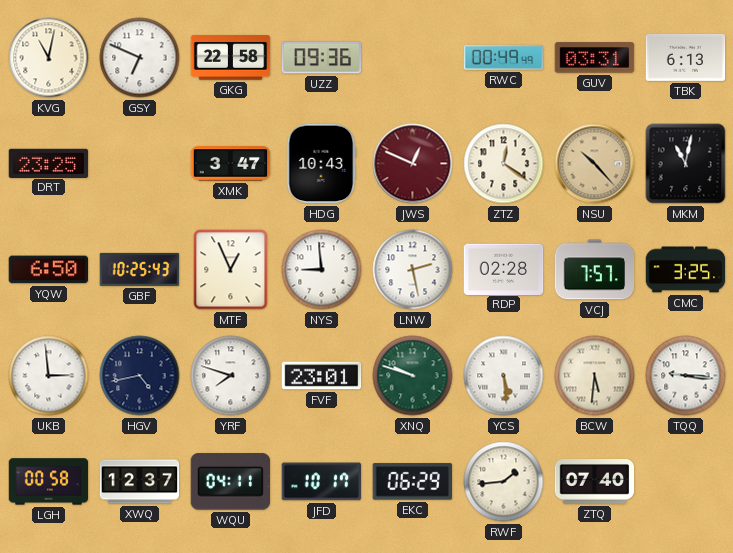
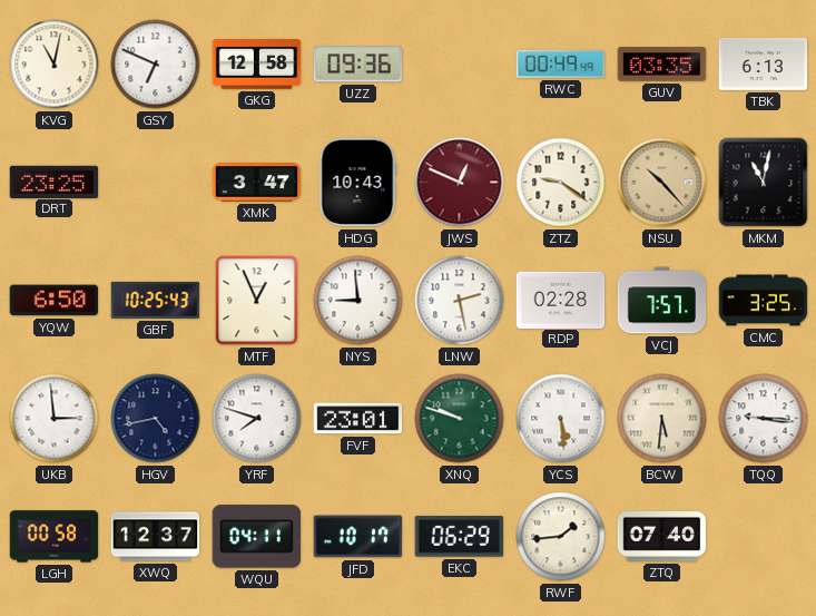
GKG: 22:58 -> 12:58
GUV: 03:31 -> 03:35
ZTZ: 12:21 -> 9:21
